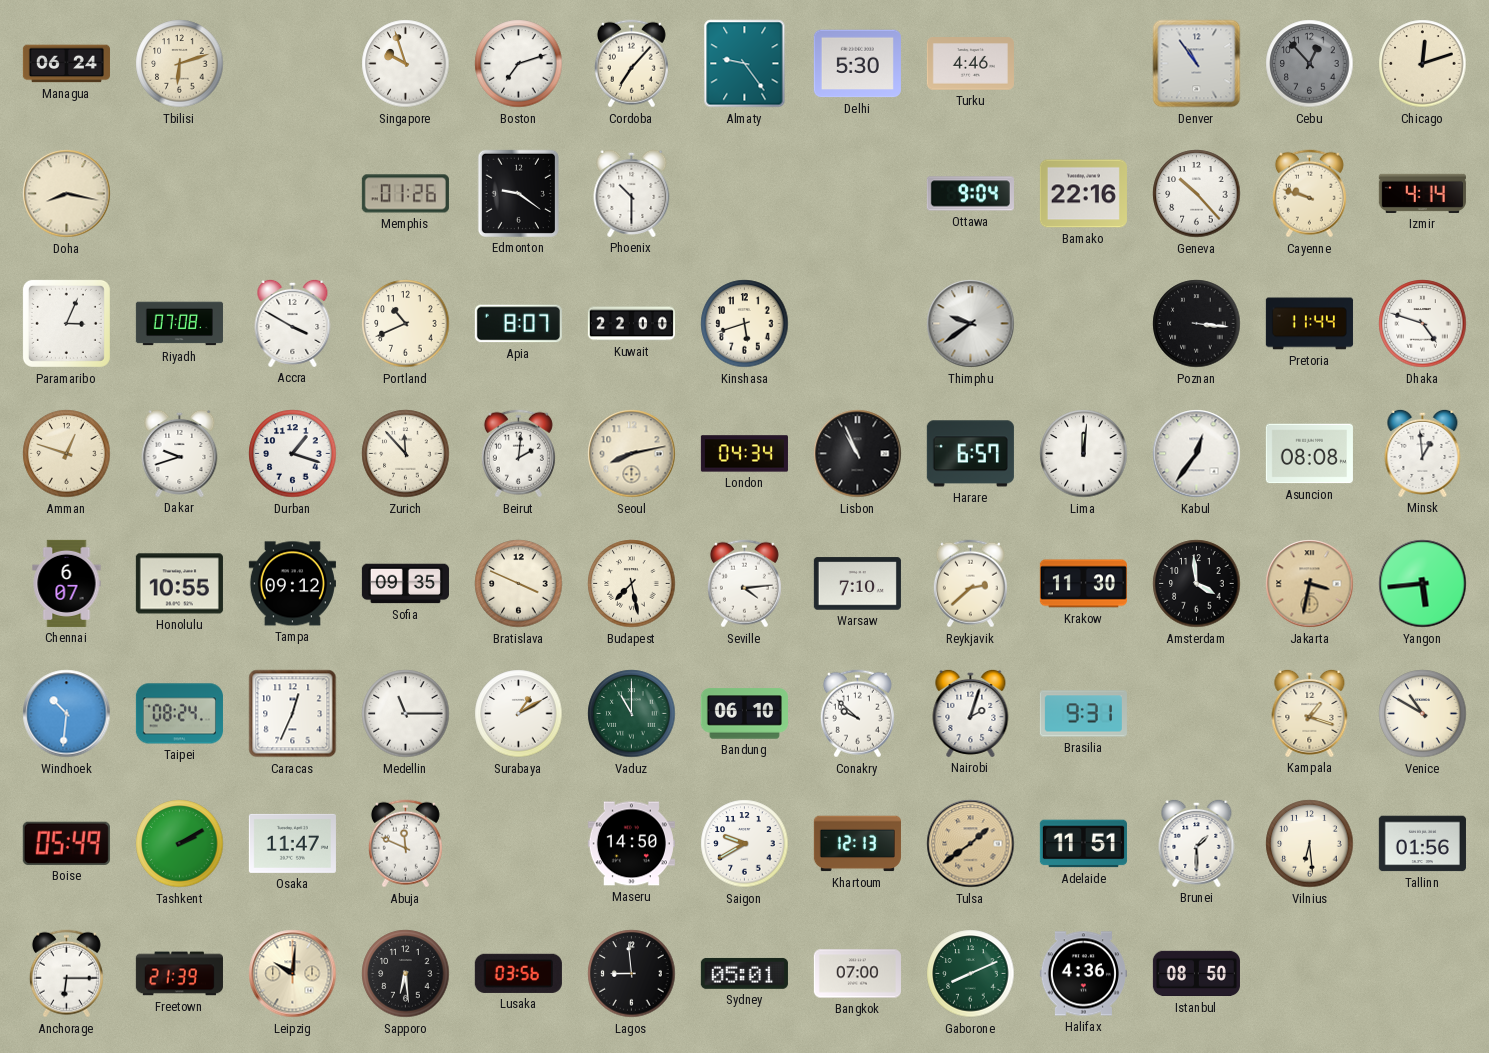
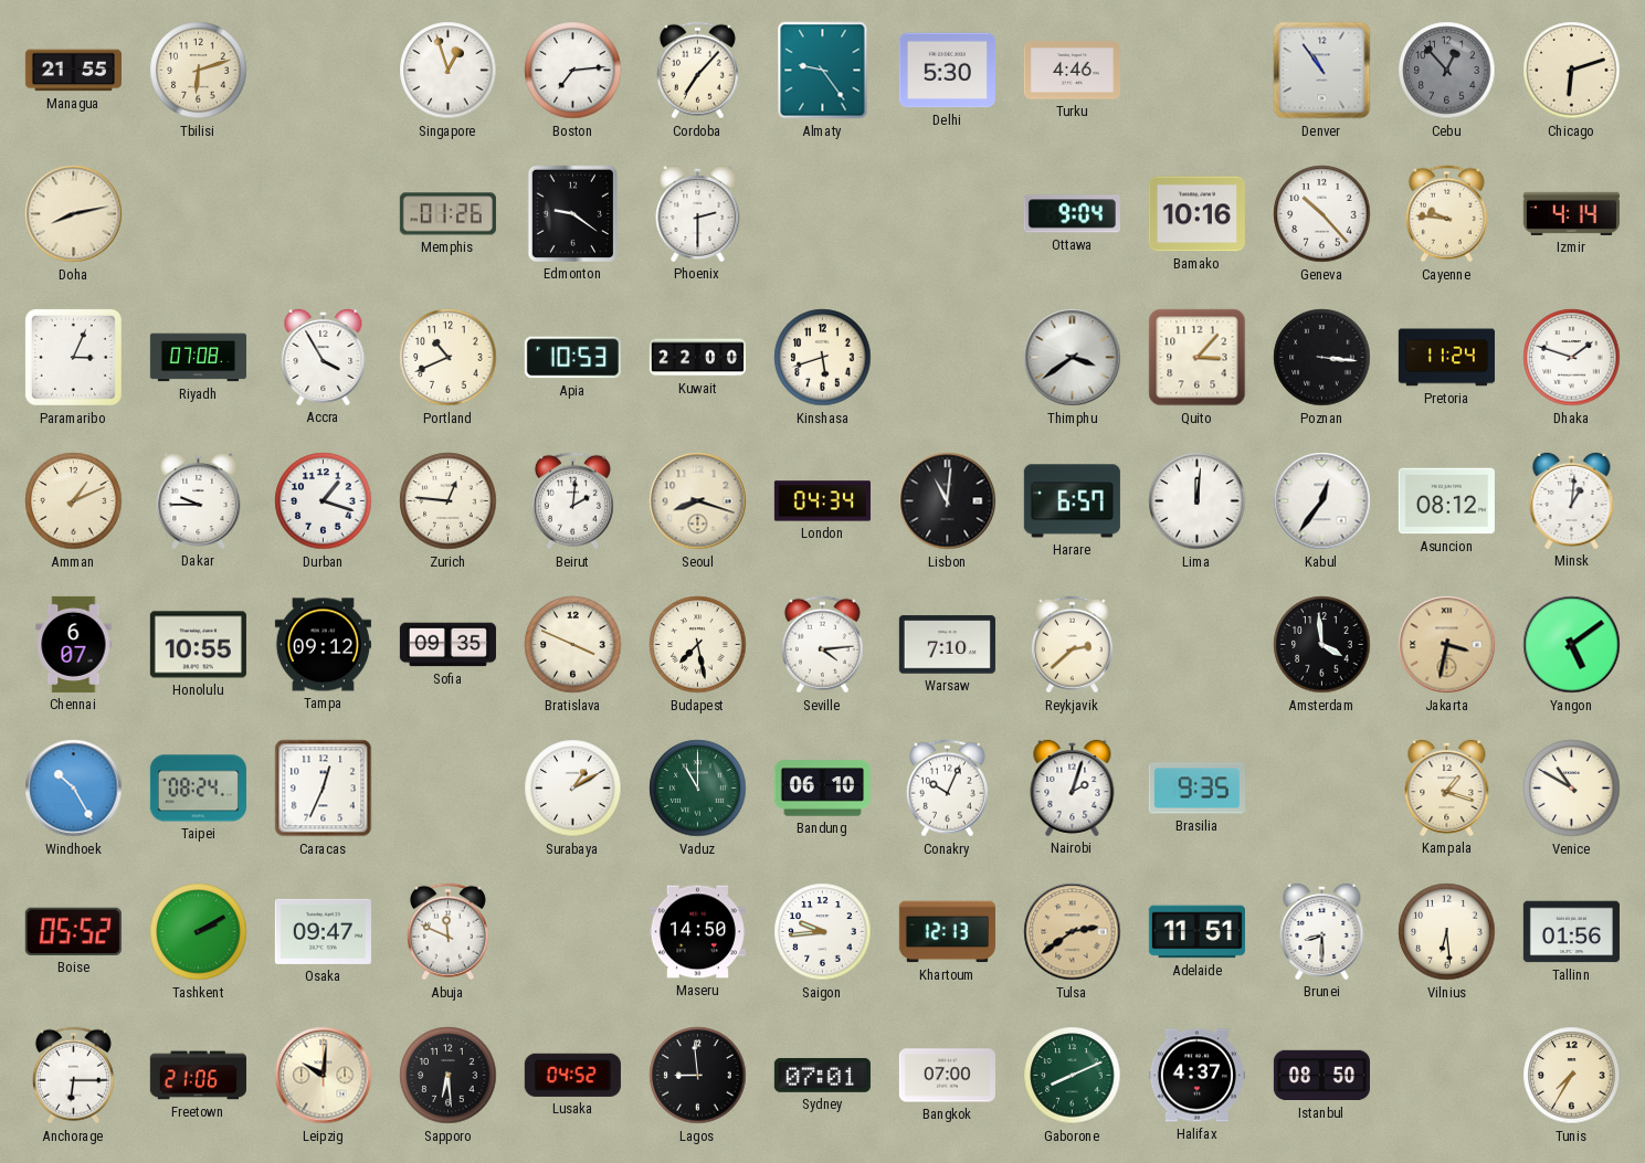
Managua: 06:24 -> 21:55
Singapore: 9:57 -> 12:57
Boston: 7:12 -> 7:14
Chicago: 12:12 -> 6:12
Doha: 8:17 -> 8:13
Phoenix: 10:30 -> 2:30
Bamako: 22:16 -> 10:16
Cayenne: 9:48 -> 9:46
Accra: 3:50 -> 3:55
Apia: 8:07 -> 10:53
Thimphu: 9:39 -> 3:39
Quito: none -> 3:07
Pretoria: 11:44 -> 11:24
Dhaka: 4:48 -> 1:48
Amman: 12:48 -> 1:11
Dakar: 9:42 -> 9:45
Zurich: 11:53 -> 12:46
Seoul: 8:13 -> 8:18
Lisbon: 10:56 -> 11:01
Asuncion: 08:08 -> 08:12
Minsk: 12:59 -> 1:01
Krakow: 11:30 -> none
Yangon: 5:44 -> 5:09
Windhoek: 10:31 -> 10:25
Medellin: 11:15 -> none
Conakry: 9:52 -> 10:04
Brasilia: 9:31 -> 9:35
Boise: 05:49 -> 05:52
Osaka: 11:47 -> 09:47
Saigon: 9:40 -> 9:44
Tulsa: 1:39 -> 2:39
Brunei: 1:30 -> 8:30
Freetown: 21:39 -> 21:06
Lusaka: 03:56 -> 04:52
Sydney: 05:01 -> 07:01
Halifax: 4:36 -> 4:37
Tunis: none -> 7:35
